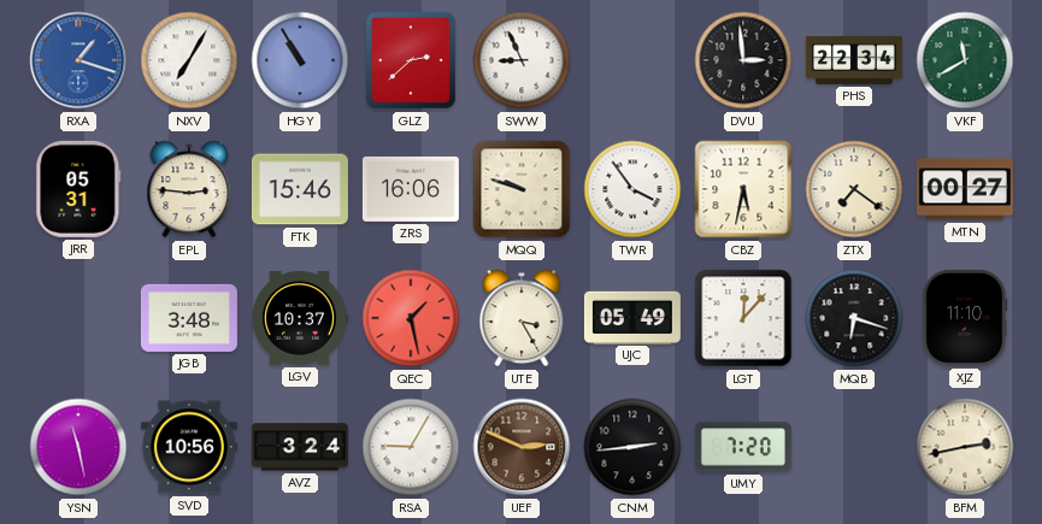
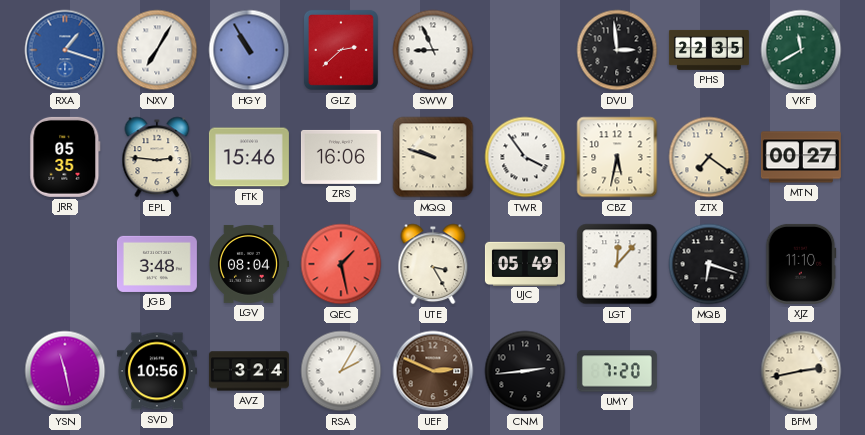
PHS: 22:34 -> 22:35
JRR: 05:31 -> 05:35
LGV: 10:37 -> 08:04
RSA: 9:05 -> 2:05
